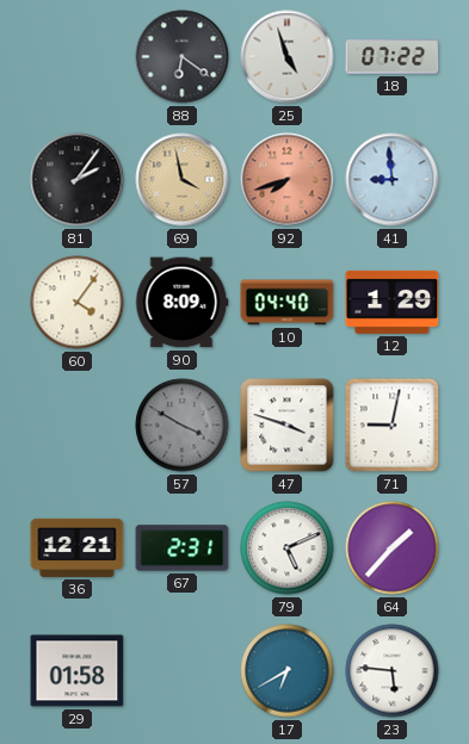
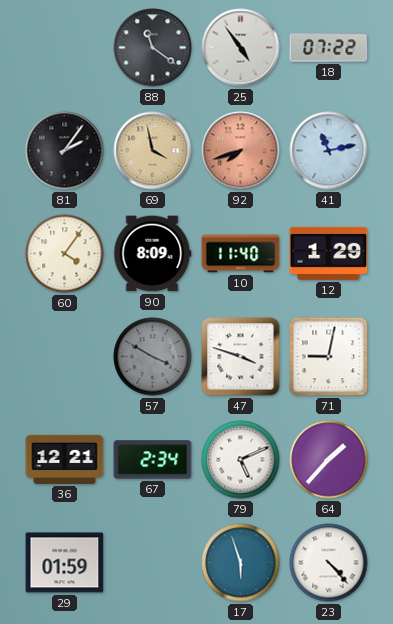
88: 6:21 -> 11:21
25: 4:57 -> 4:54
41: 8:59 -> 11:13
10: 04:40 -> 11:40
67: 2:31 -> 2:34
29: 01:58 -> 01:59
17: 6:40 -> 5:57
23: 5:46 -> 4:23
